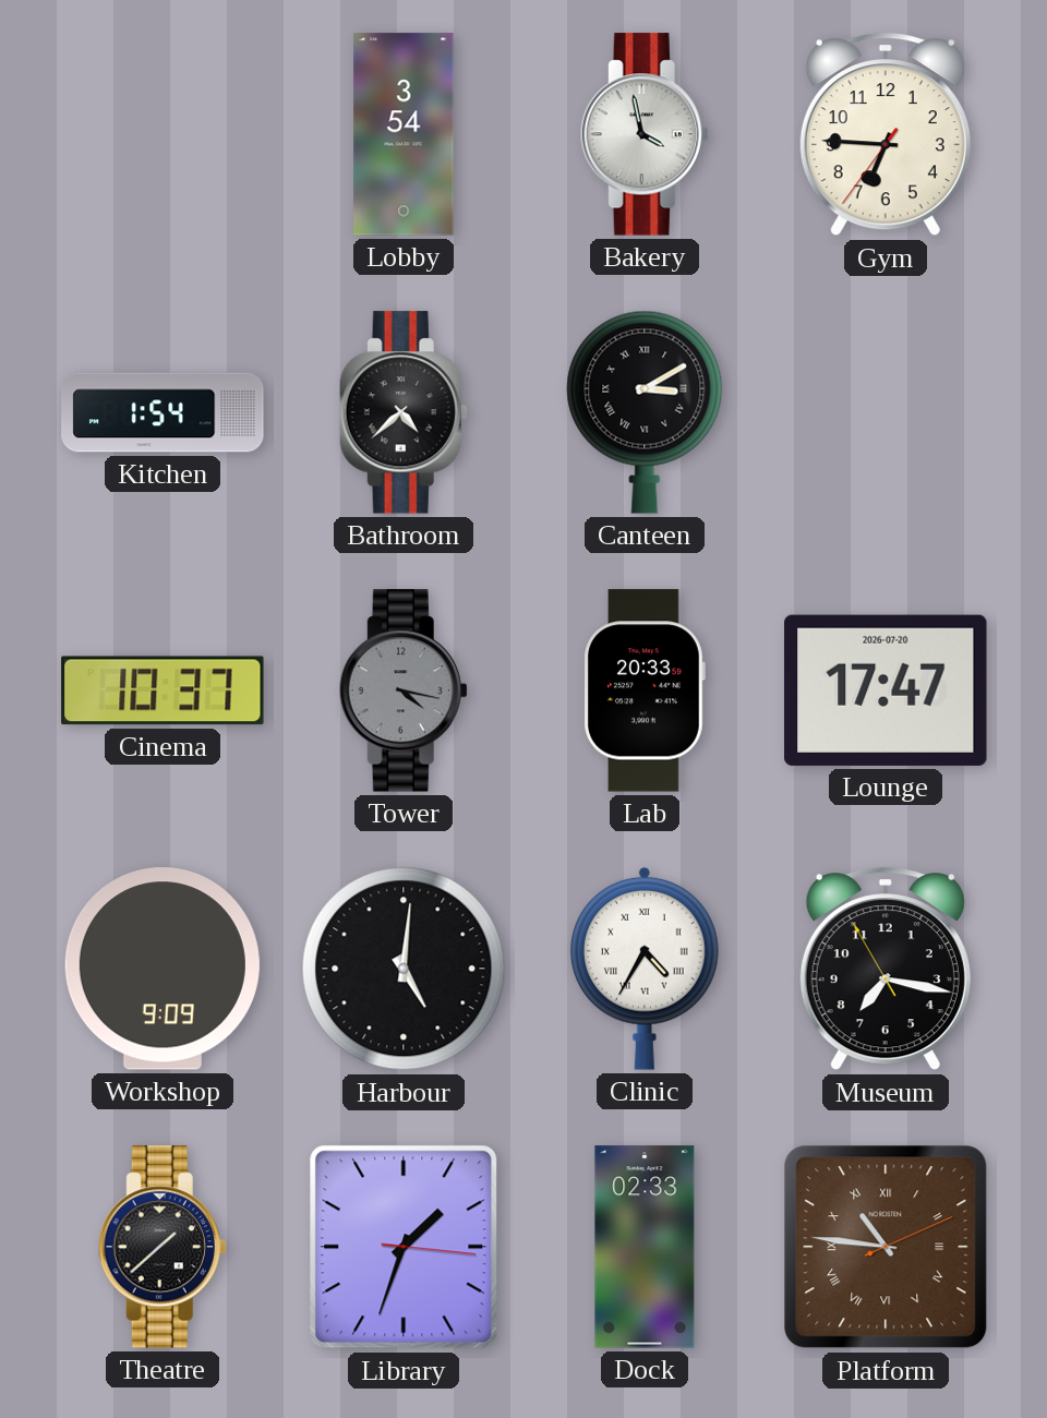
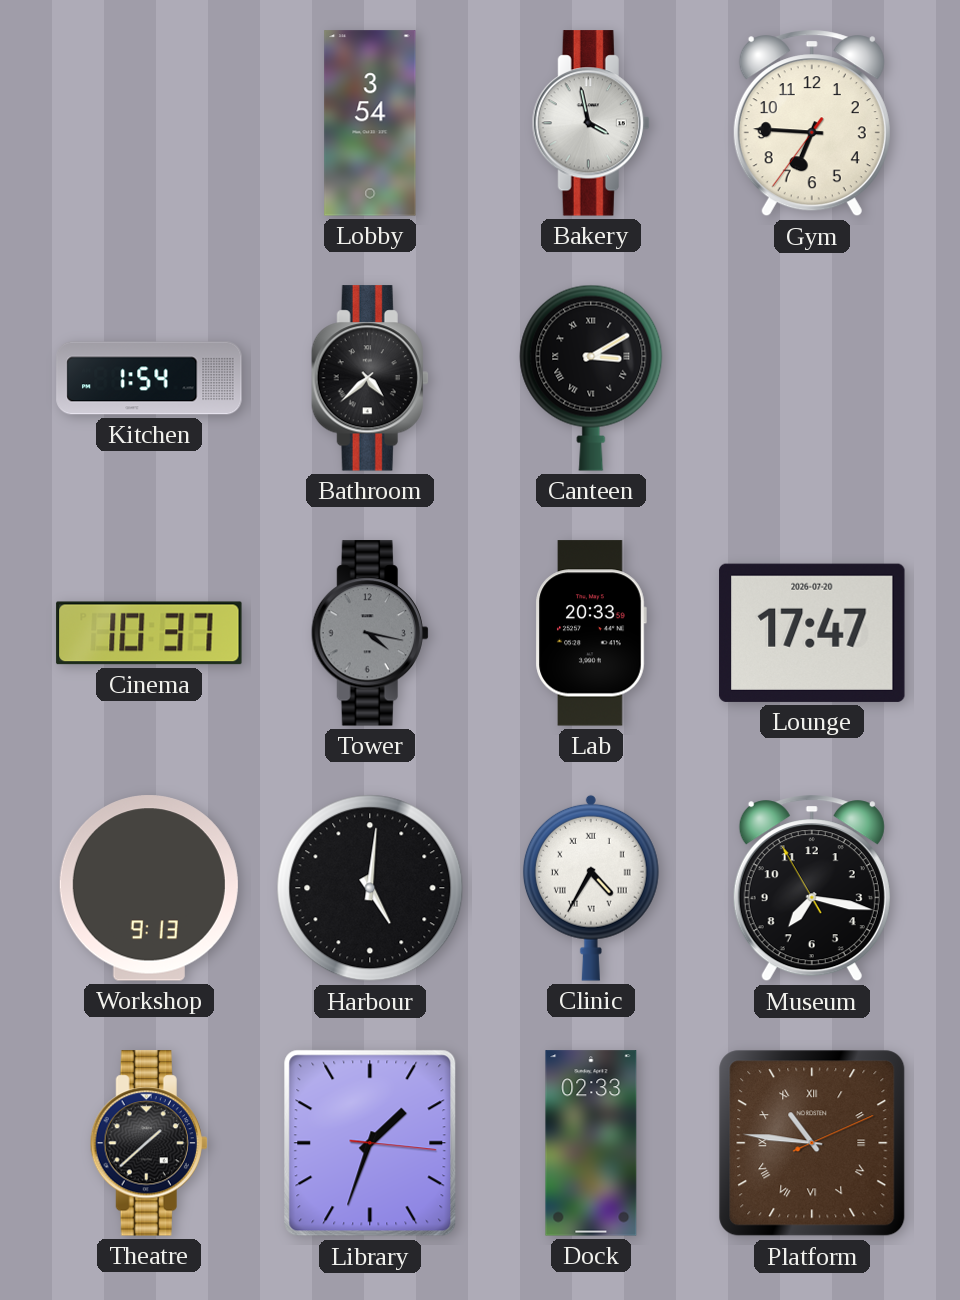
Workshop: 9:09 -> 9:13
